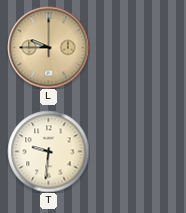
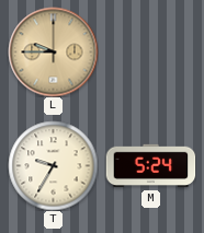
T: 9:31 -> 9:35
M: none -> 5:24
